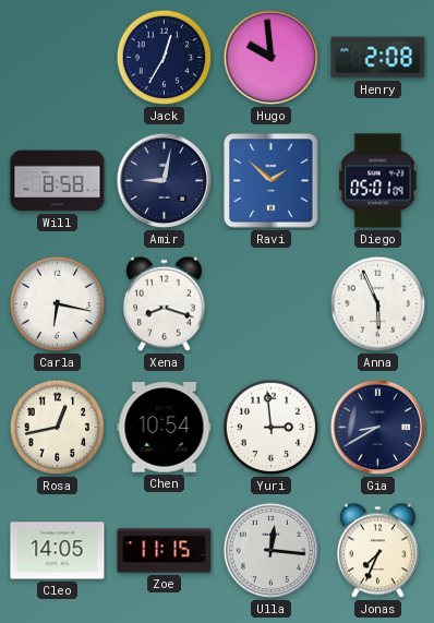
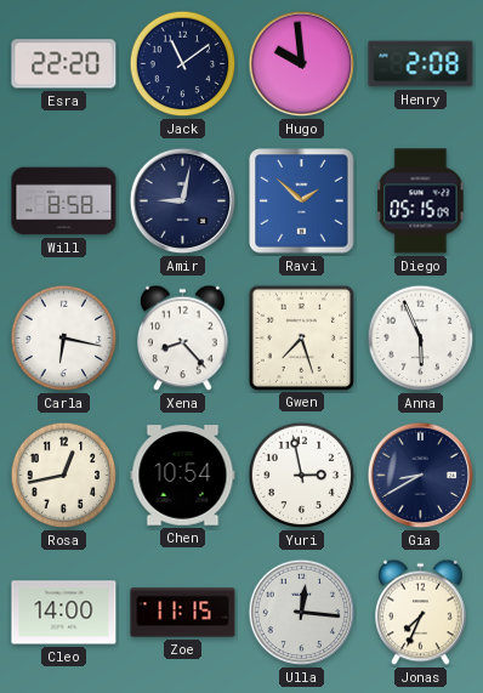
Esra: none -> 22:20
Jack: 12:35 -> 11:09
Diego: 05:01 -> 05:15
Xena: 8:18 -> 8:23
Gwen: none -> 7:27
Yuri: 2:59 -> 2:58
Cleo: 14:05 -> 14:00
